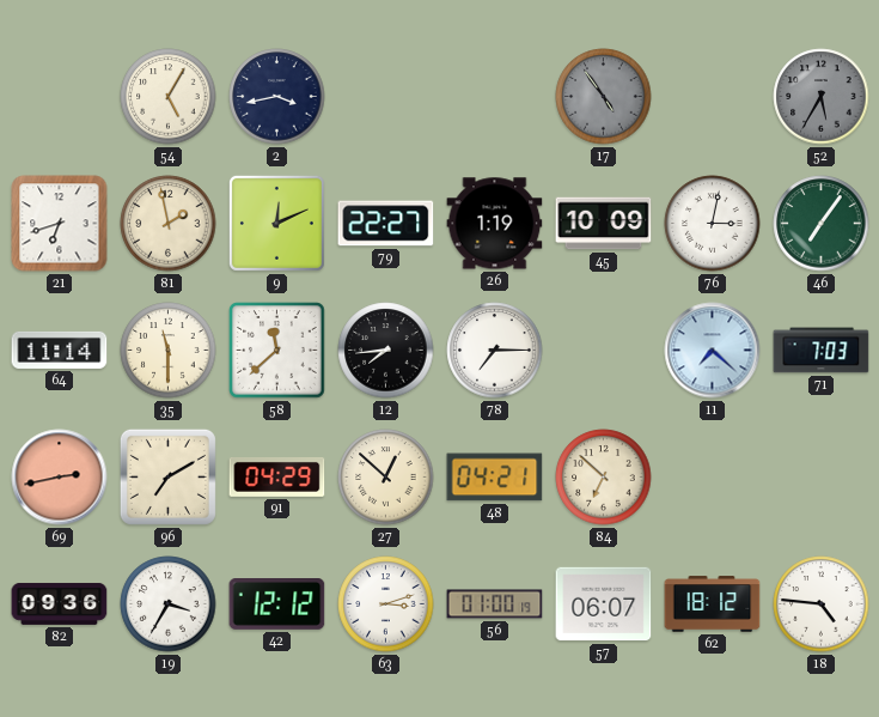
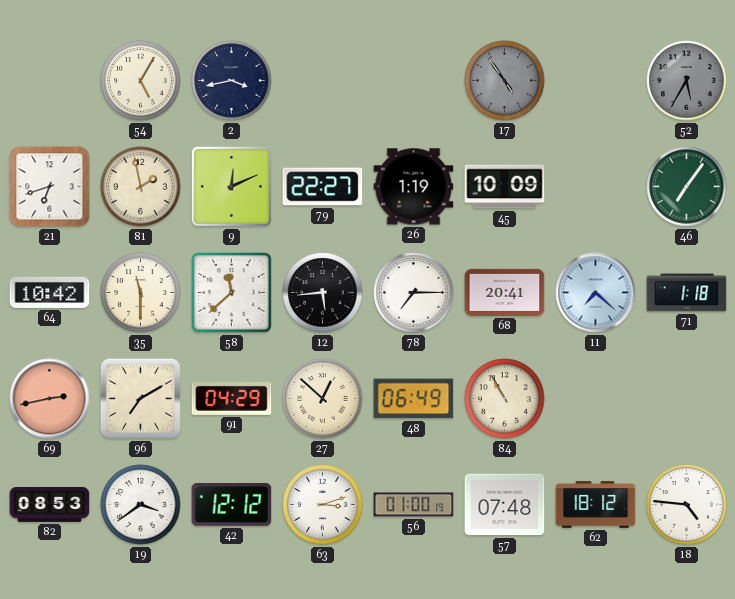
76: 3:02 -> none
64: 11:14 -> 10:42
12: 7:44 -> 5:44
68: none -> 20:41
71: 7:03 -> 1:18
48: 04:21 -> 06:49
84: 6:52 -> 10:55
82: 09:36 -> 08:53
19: 3:35 -> 3:39
57: 06:07 -> 07:48
